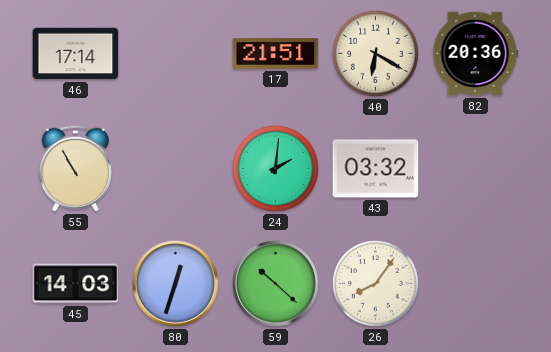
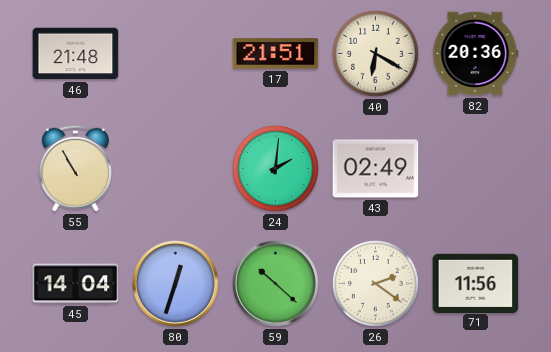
46: 17:14 -> 21:48
43: 03:32 -> 02:49
45: 14:03 -> 14:04
26: 8:06 -> 2:21
71: none -> 11:56
